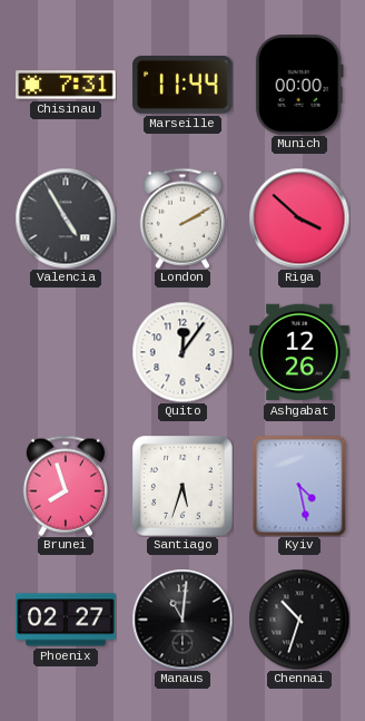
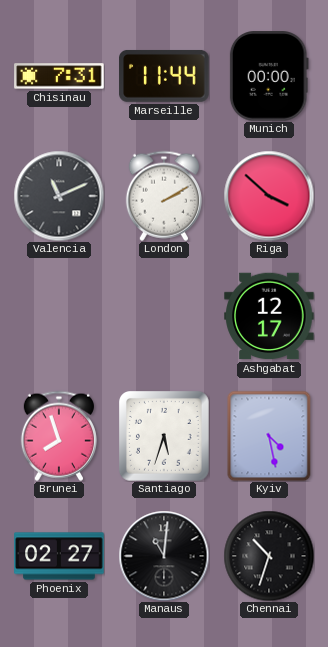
Valencia: 4:55 -> 11:11
Quito: 12:06 -> none
Ashgabat: 12:26 -> 12:17
